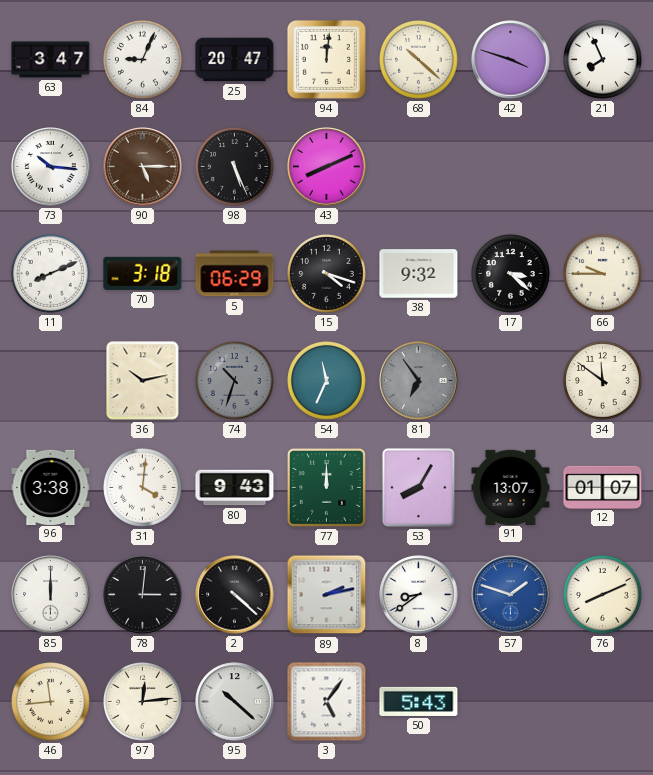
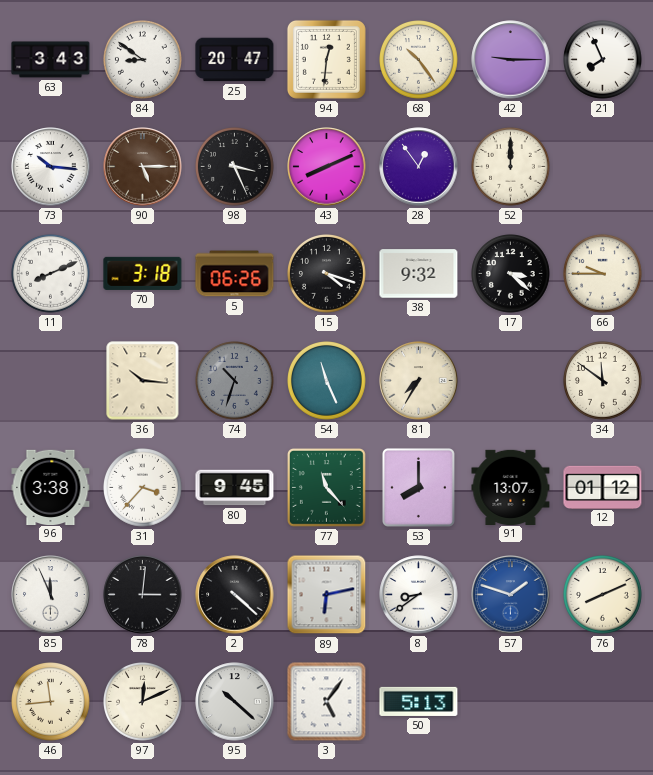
63: 3:47 -> 3:43
84: 9:04 -> 8:51
94: 12:01 -> 12:31
68: 10:22 -> 10:24
42: 3:48 -> 9:15
98: 5:26 -> 3:26
28: none -> 12:54
52: none -> 12:00
5: 06:29 -> 06:26
36: 10:13 -> 10:16
54: 11:34 -> 11:26
81: 6:54 -> 7:35
81 dial: grey -> cream
31: 4:01 -> 3:37
80: 9:43 -> 9:45
77: 12:00 -> 11:23
53: 8:05 -> 8:00
12: 01:07 -> 01:12
85: 12:00 -> 11:56
89: 2:13 -> 6:13
97: 12:14 -> 12:11
50: 5:43 -> 5:13
